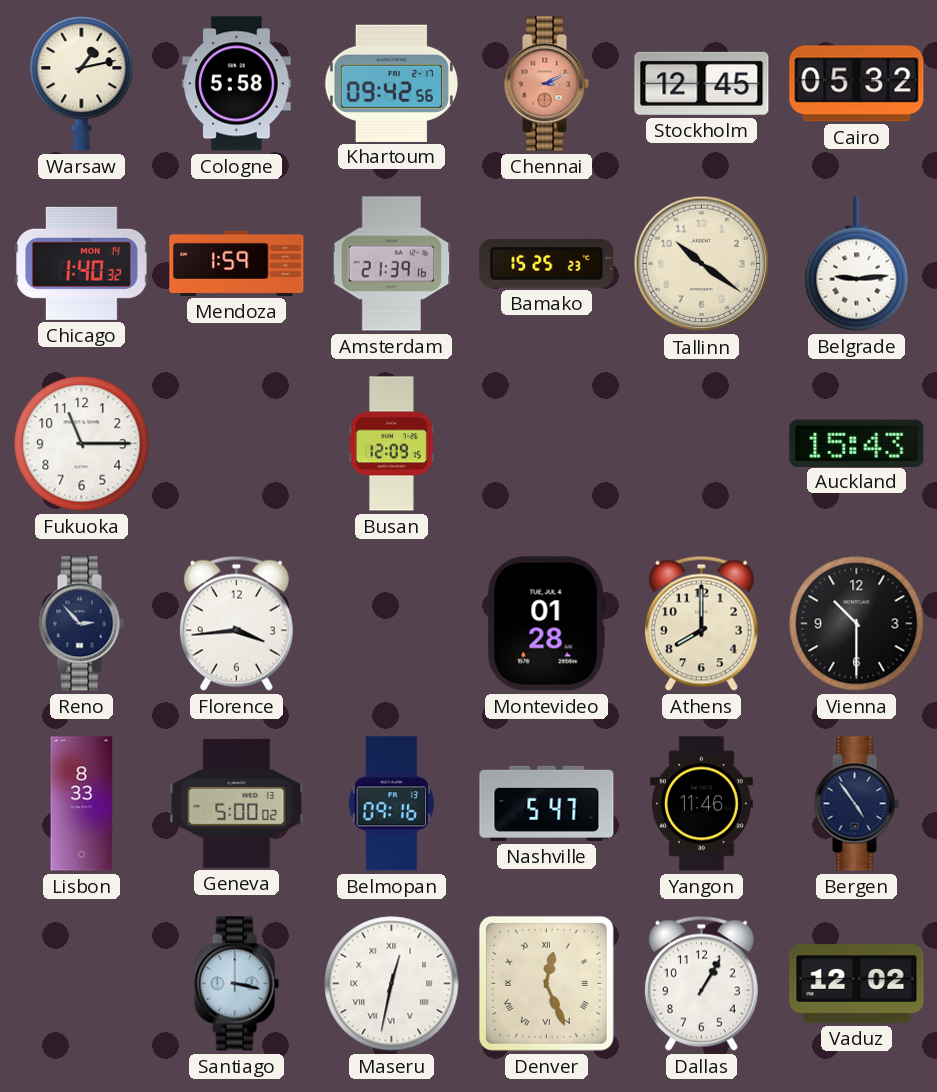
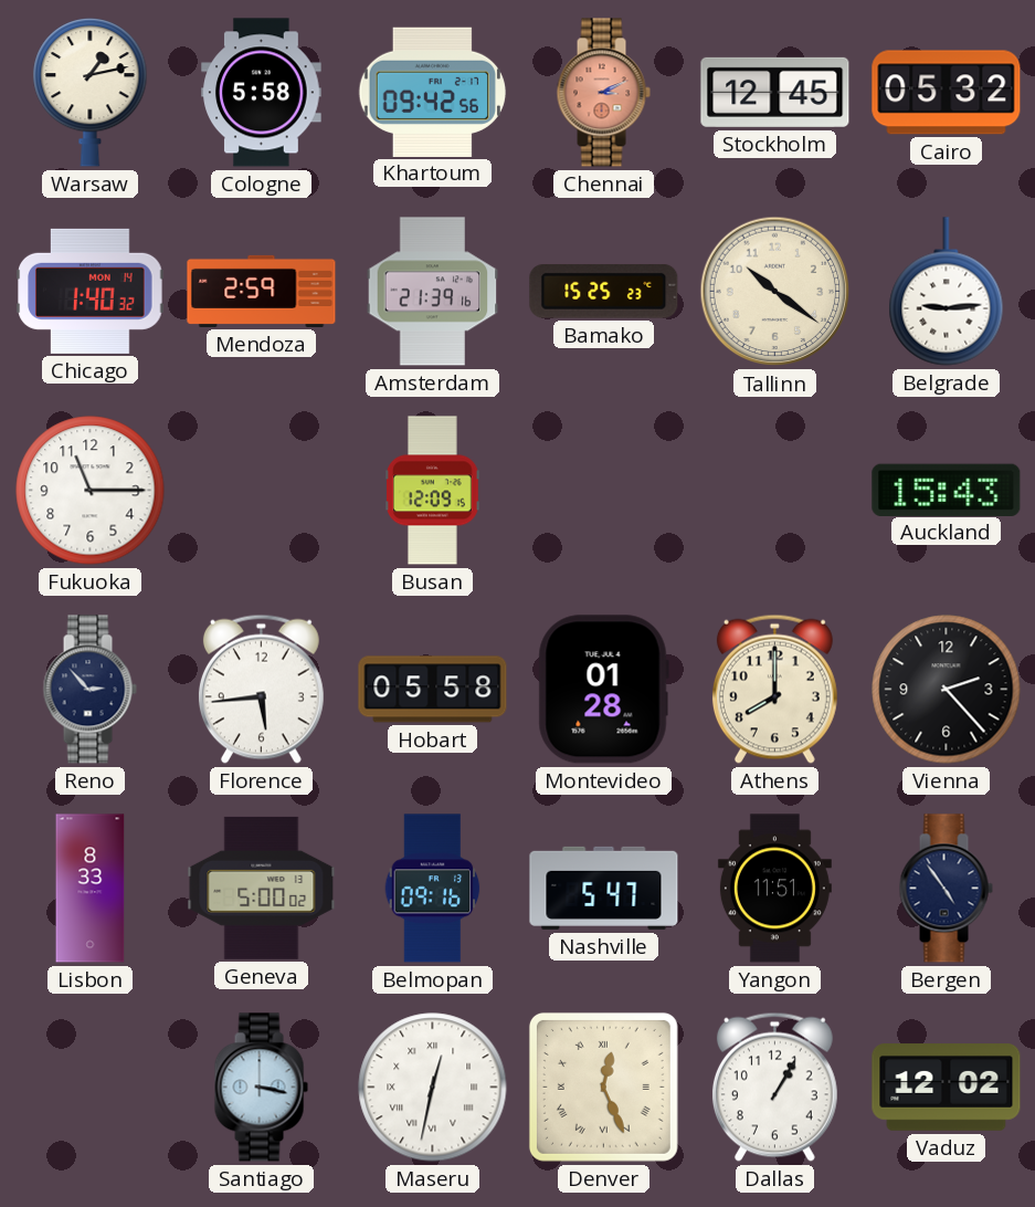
Mendoza: 1:59 -> 2:59
Florence: 3:44 -> 5:44
Hobart: none -> 05:58
Vienna: 10:30 -> 2:23
Yangon: 11:46 -> 11:51
